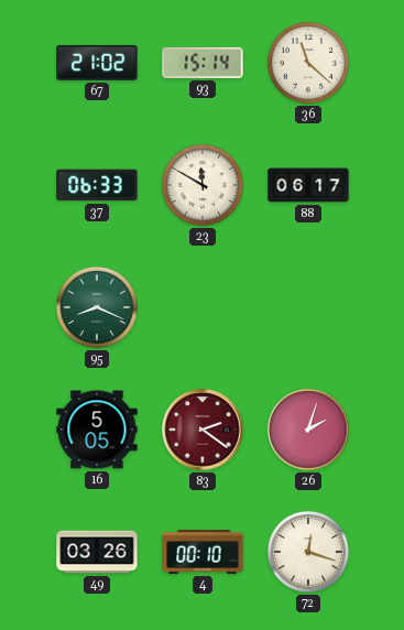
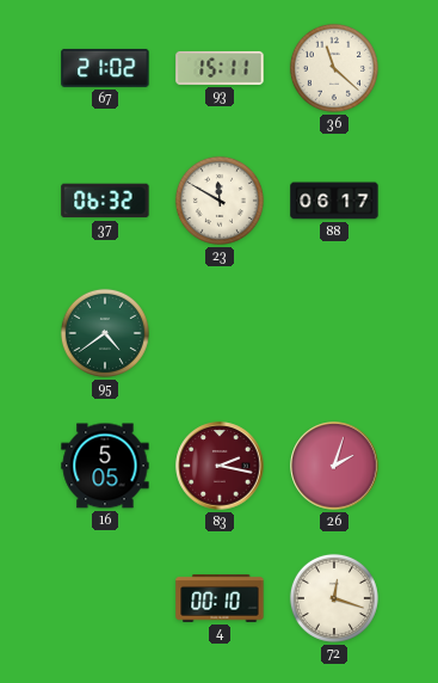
93: 15:14 -> 15:11
37: 06:33 -> 06:32
95: 8:19 -> 4:39
83: 2:21 -> 2:17
49: 03:26 -> none
